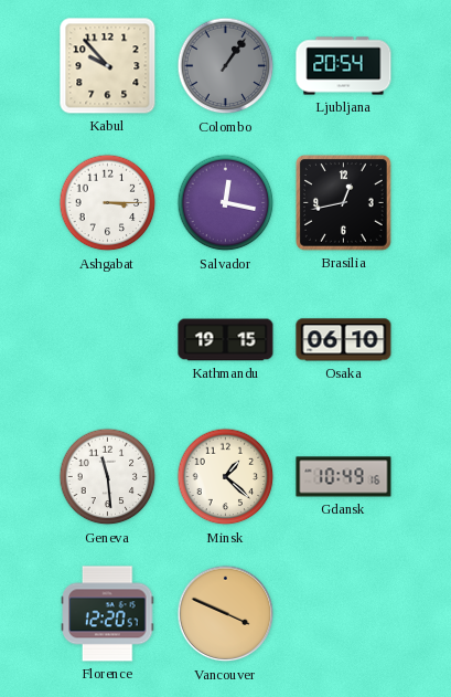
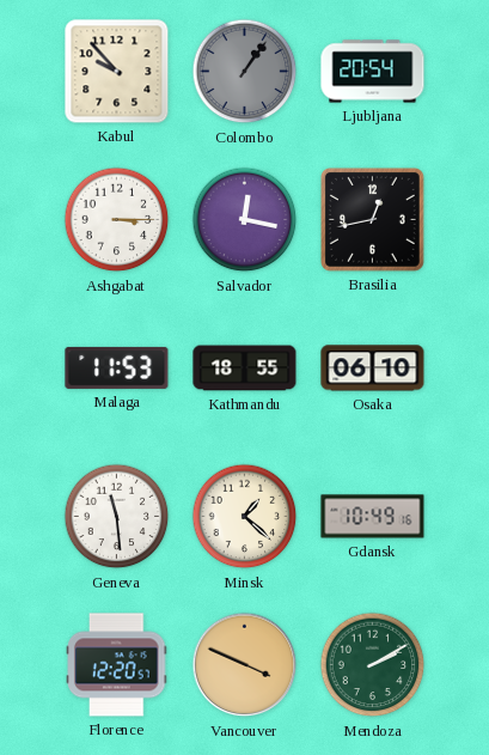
Malaga: none -> 11:53
Kathmandu: 19:15 -> 18:55
Mendoza: none -> 2:10
